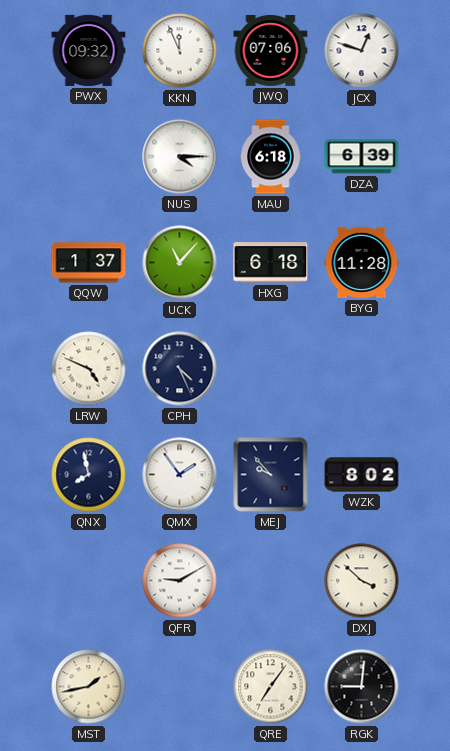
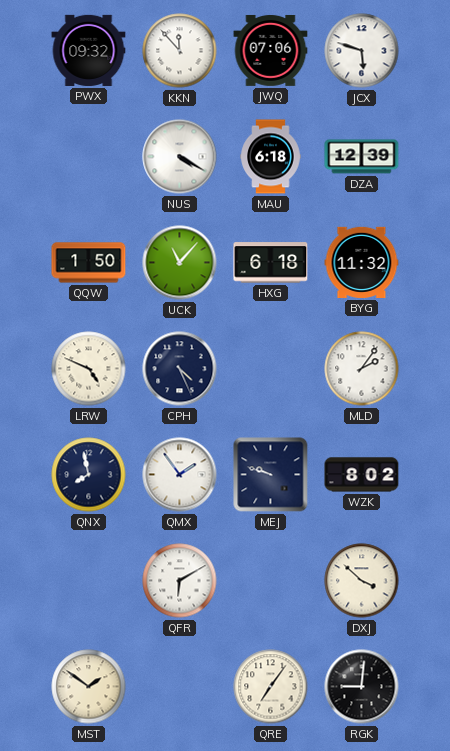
KKN: 11:56 -> 11:53
JCX: 12:48 -> 5:48
NUS: 4:15 -> 4:20
DZA: 6:39 -> 12:39
QQW: 1:37 -> 1:50
BYG: 11:28 -> 11:32
MLD: none -> 2:06
MEJ: 9:53 -> 9:48
QFR: 9:10 -> 6:10
MST: 1:43 -> 1:51
